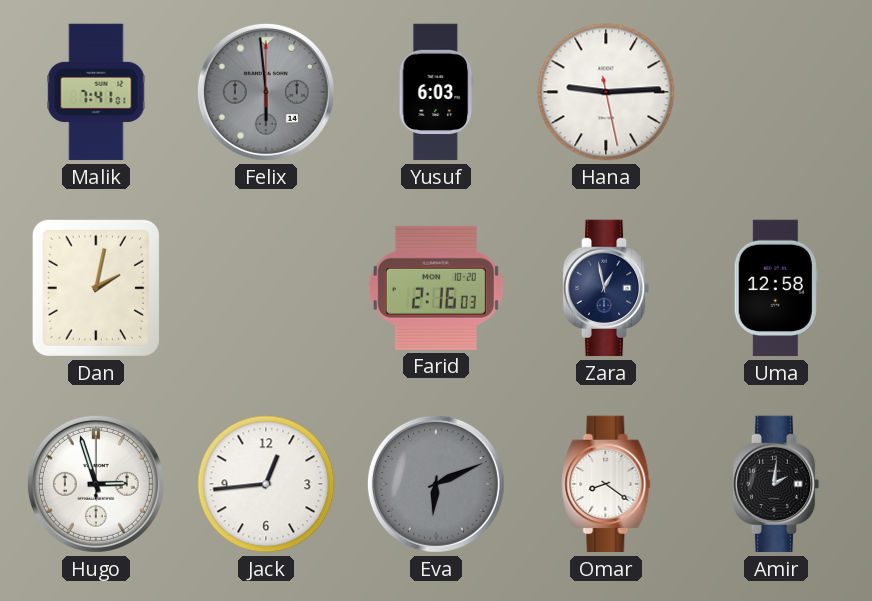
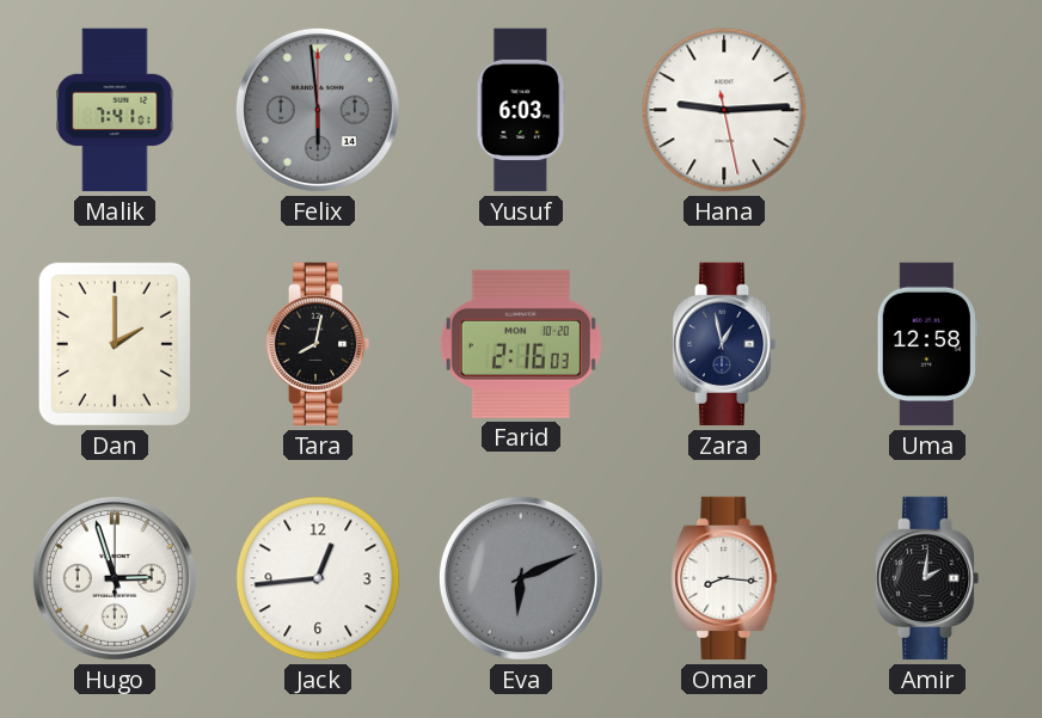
Dan: 2:02 -> 2:00
Tara: none -> 8:02
Omar: 8:21 -> 8:16
